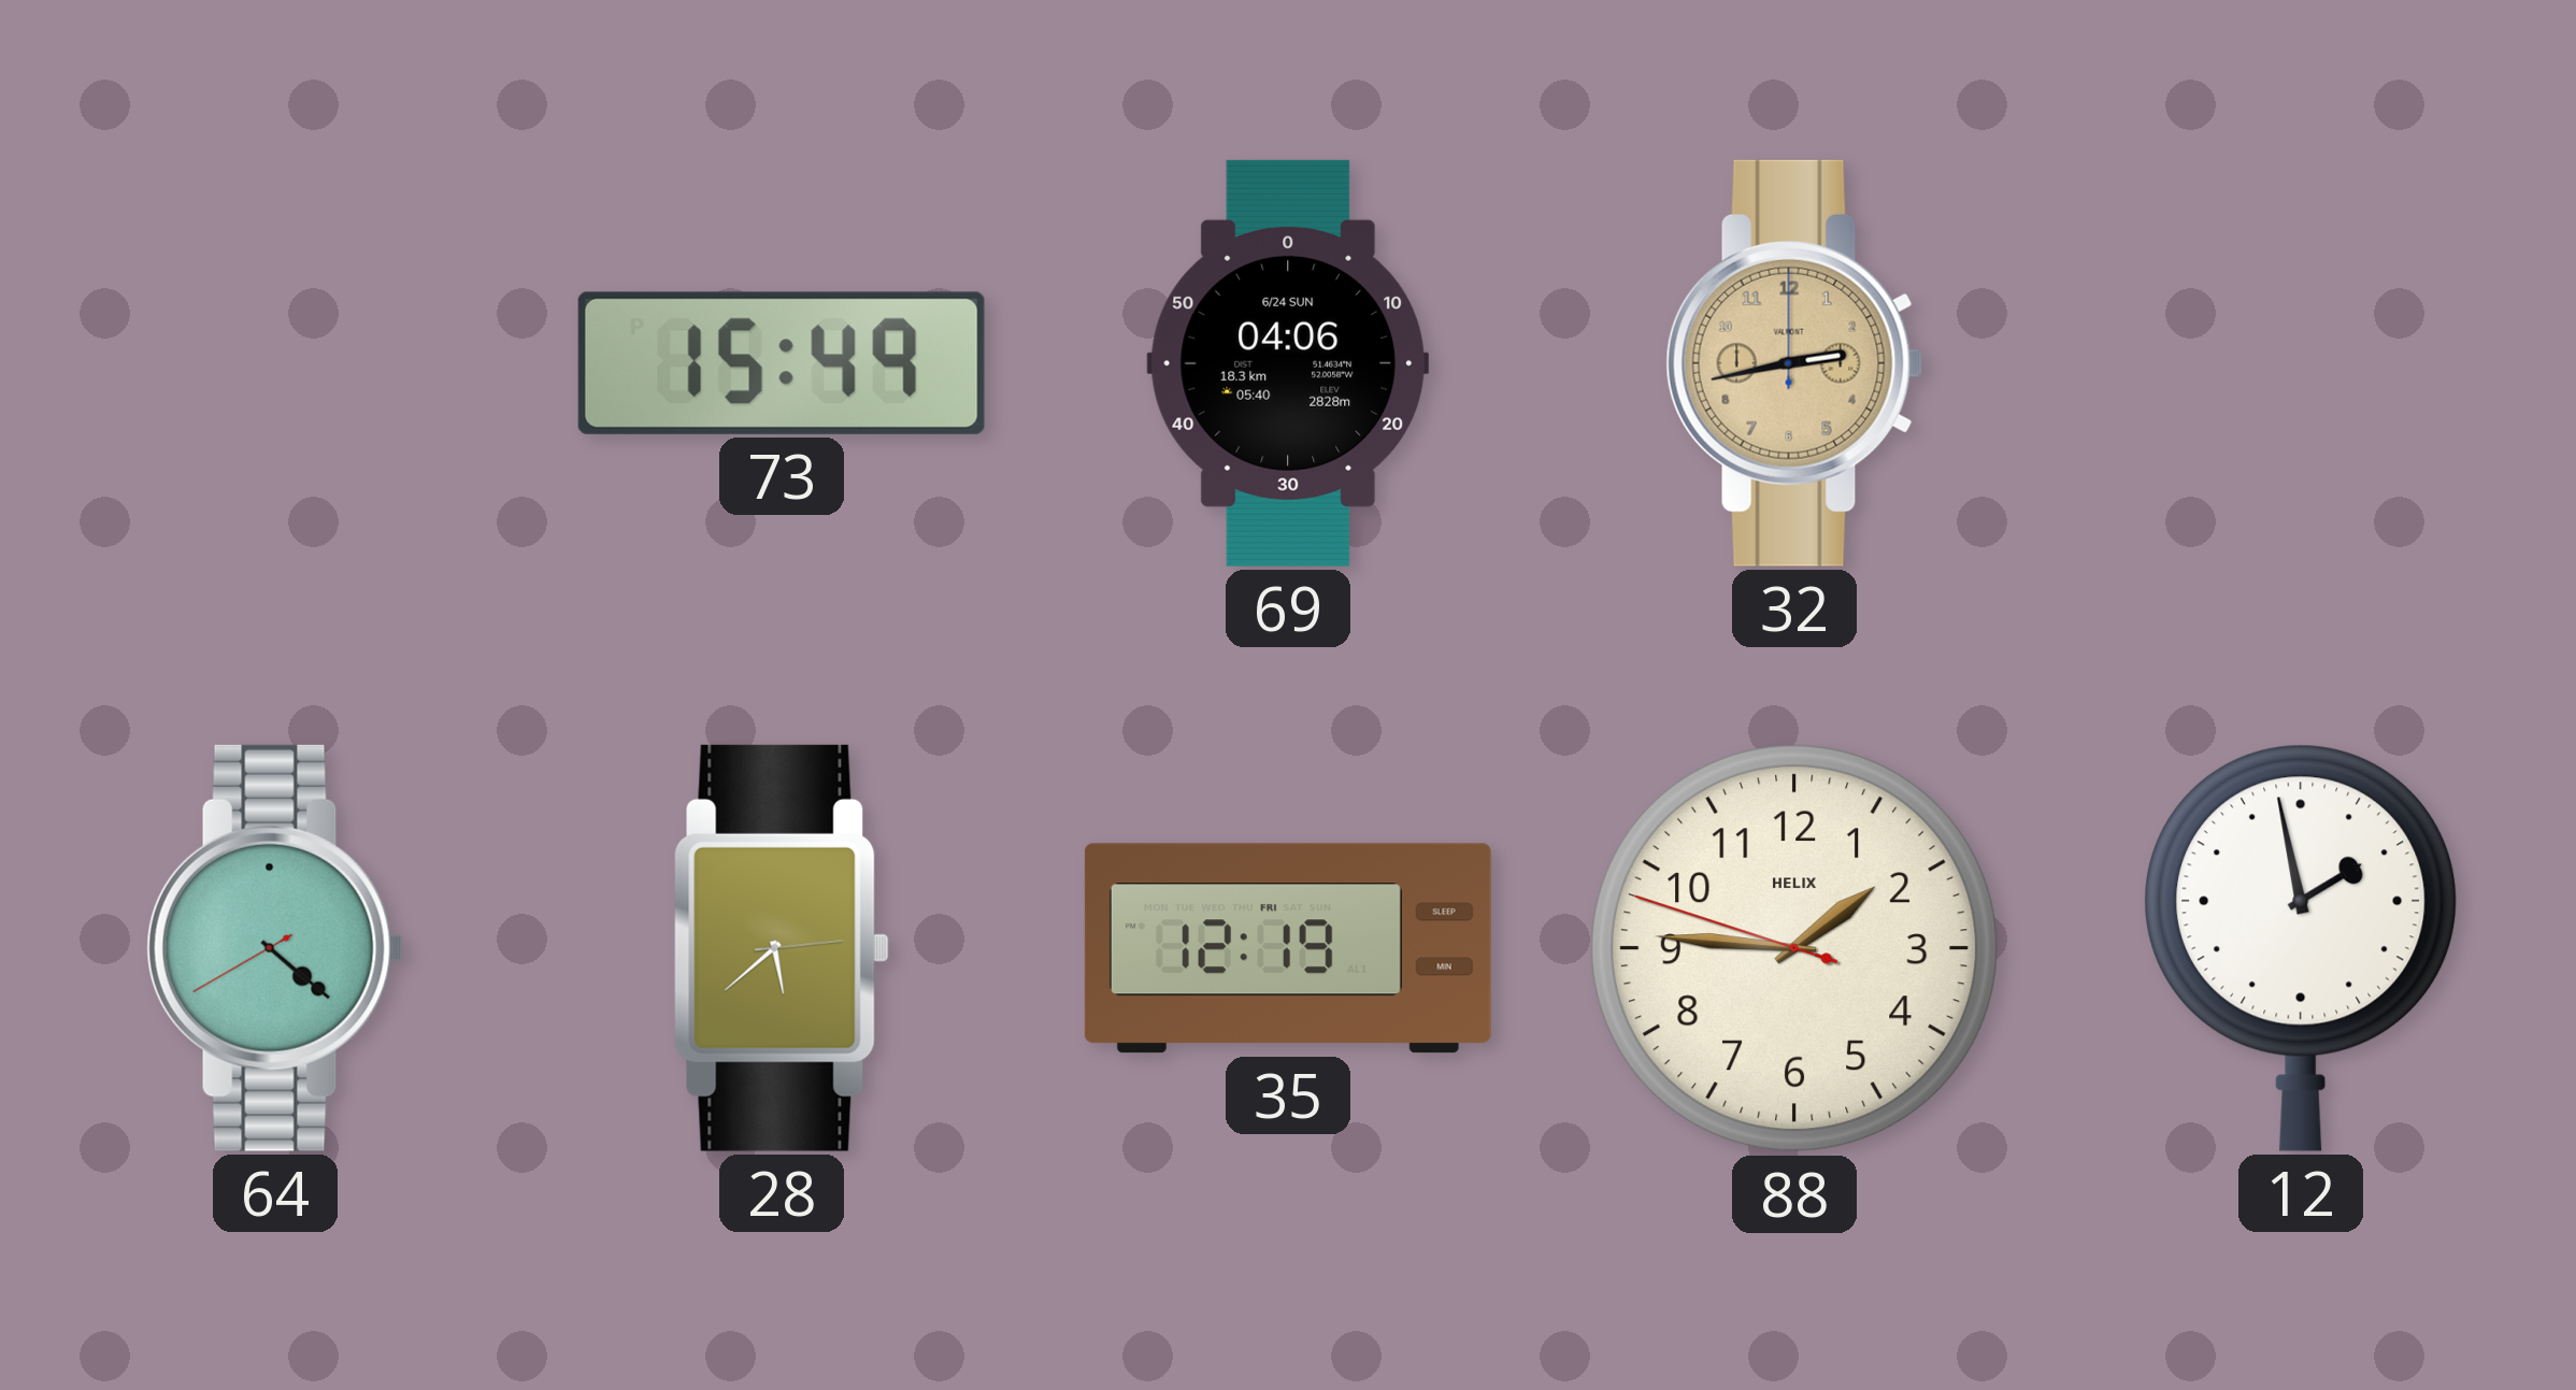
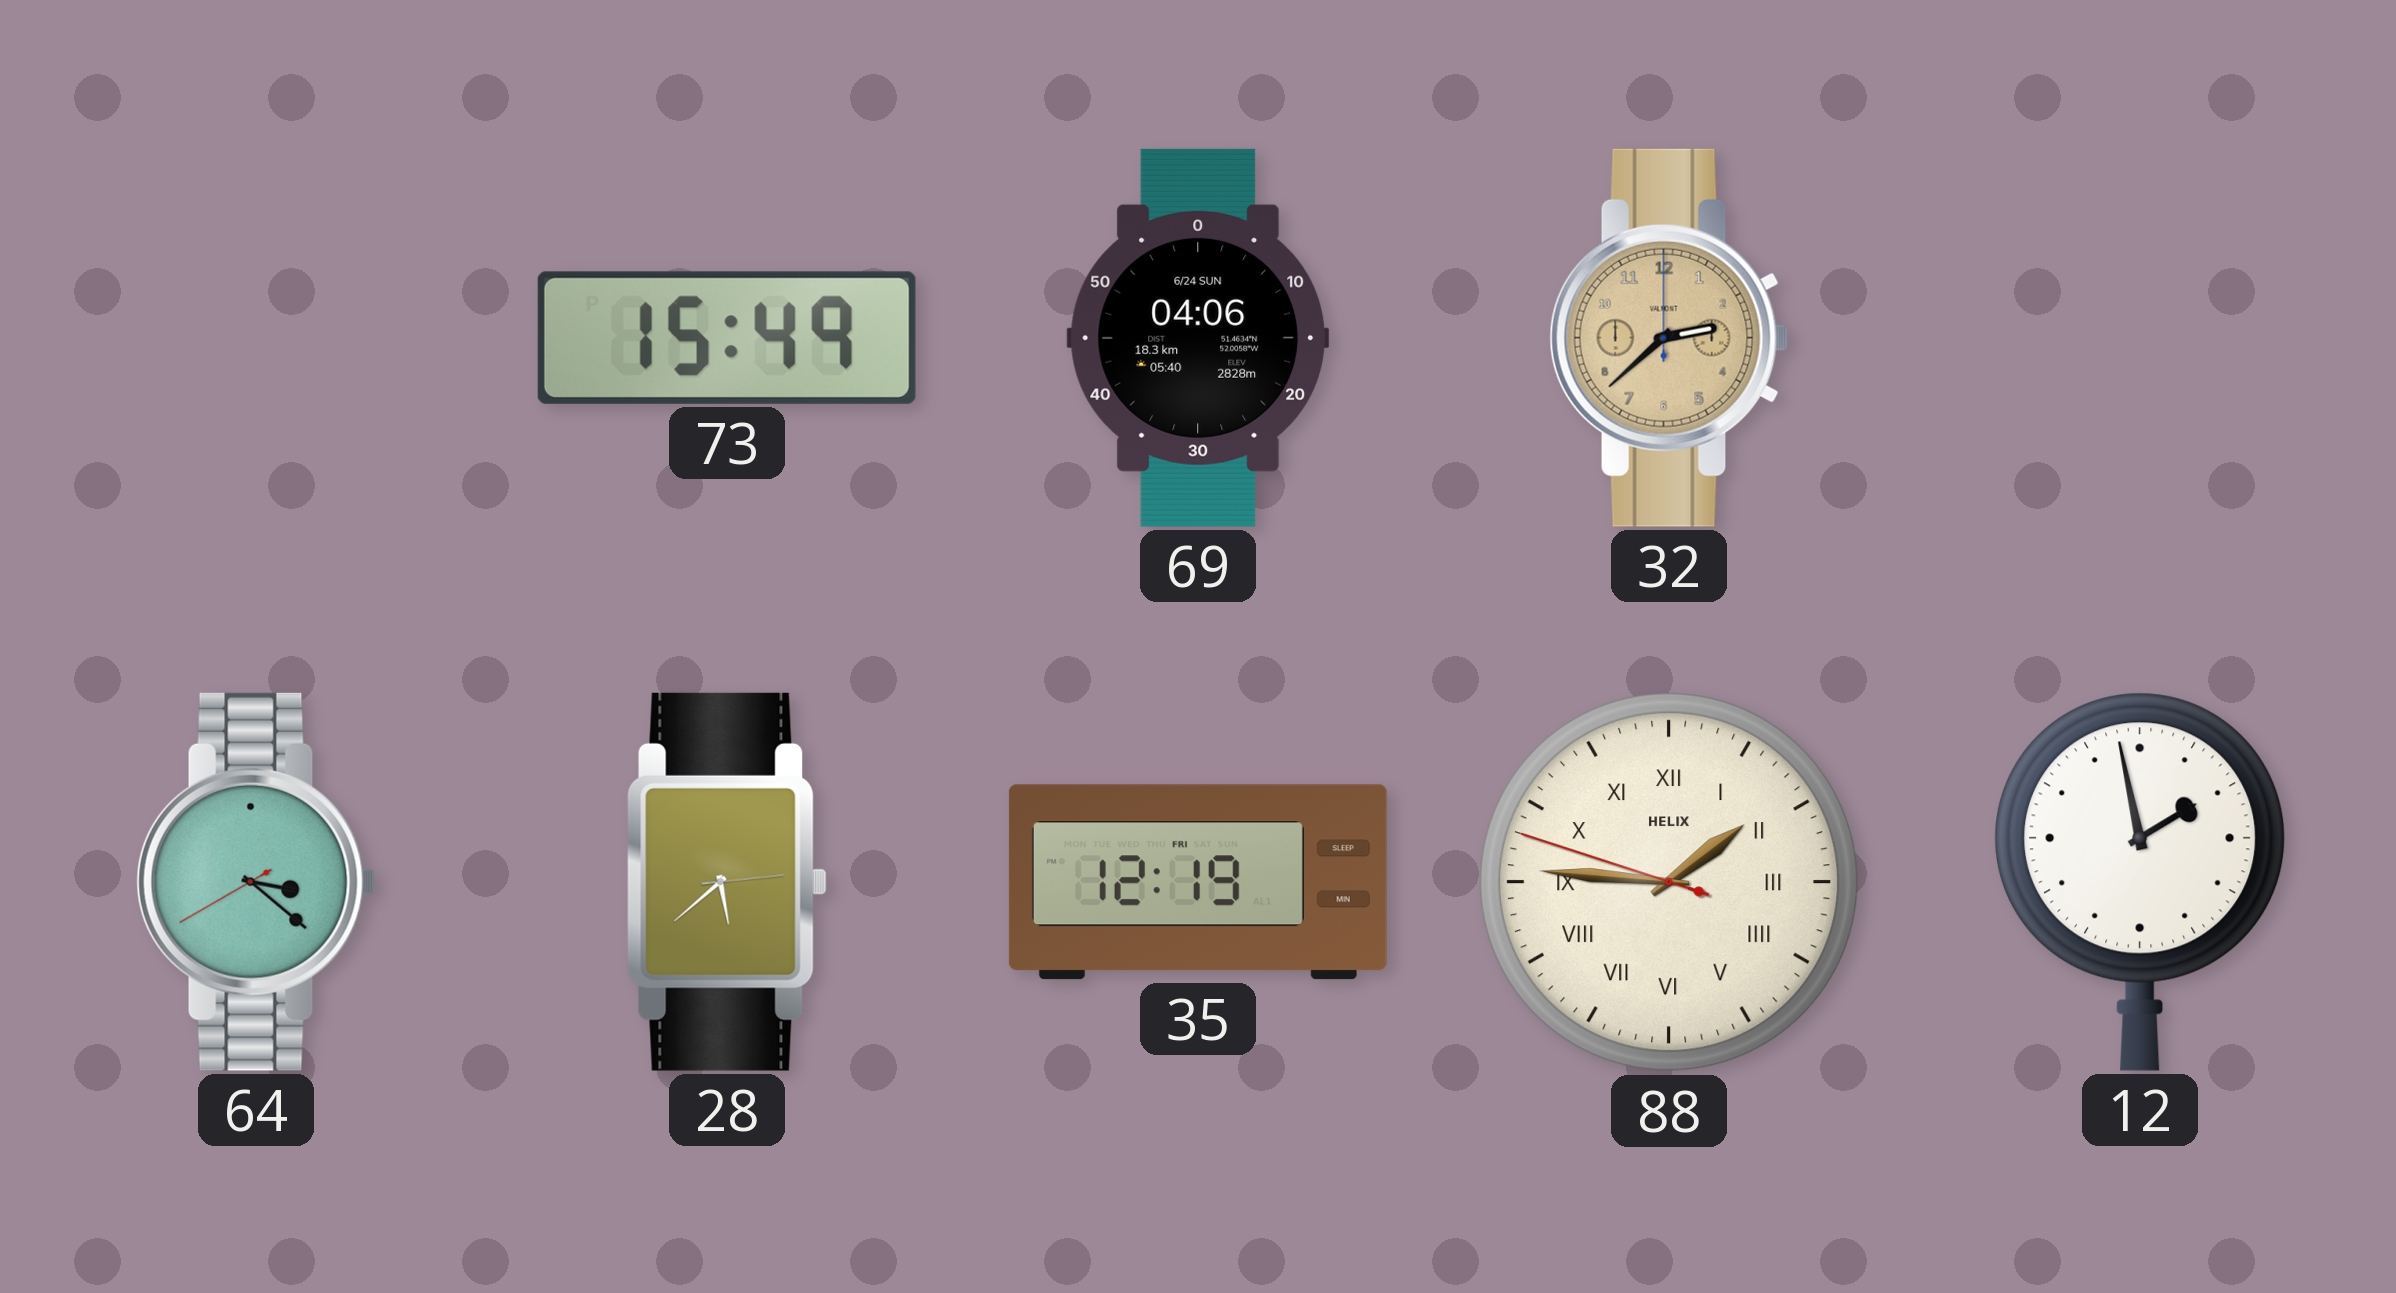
32: 2:43 -> 2:38
64: 4:21 -> 3:21
88 numerals: Arabic -> Roman
